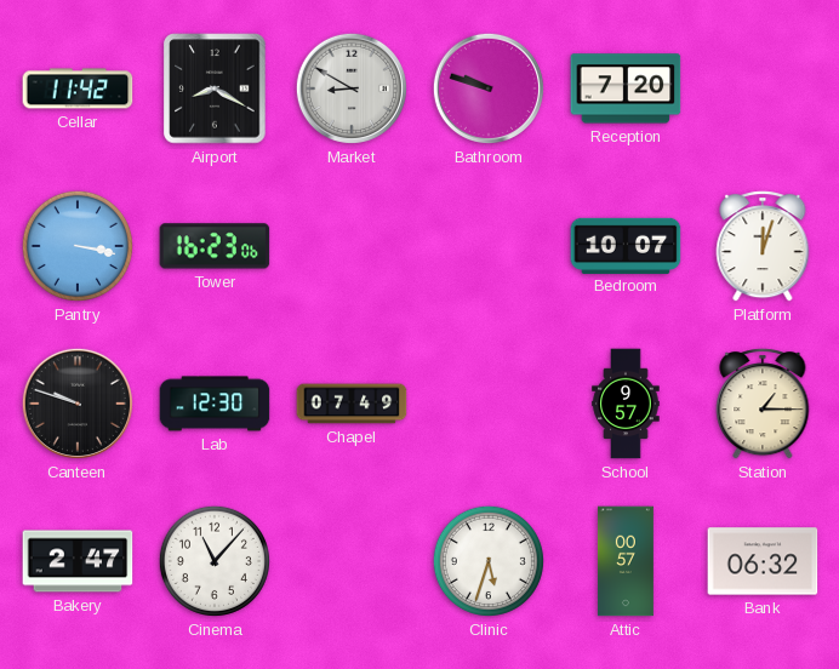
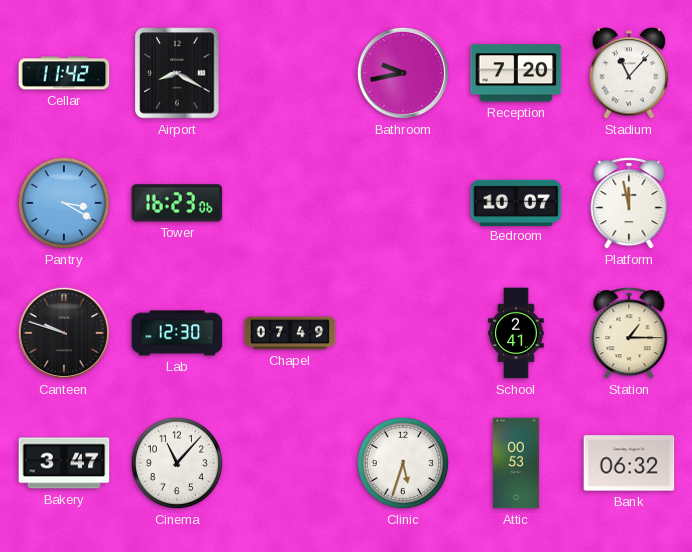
Market: 8:50 -> none
Bathroom: 9:48 -> 9:43
Stadium: none -> 11:07
Pantry: 3:17 -> 3:20
Platform: 12:03 -> 11:58
School: 9:57 -> 2:41
Bakery: 2:47 -> 3:47
Attic: 00:57 -> 00:53
